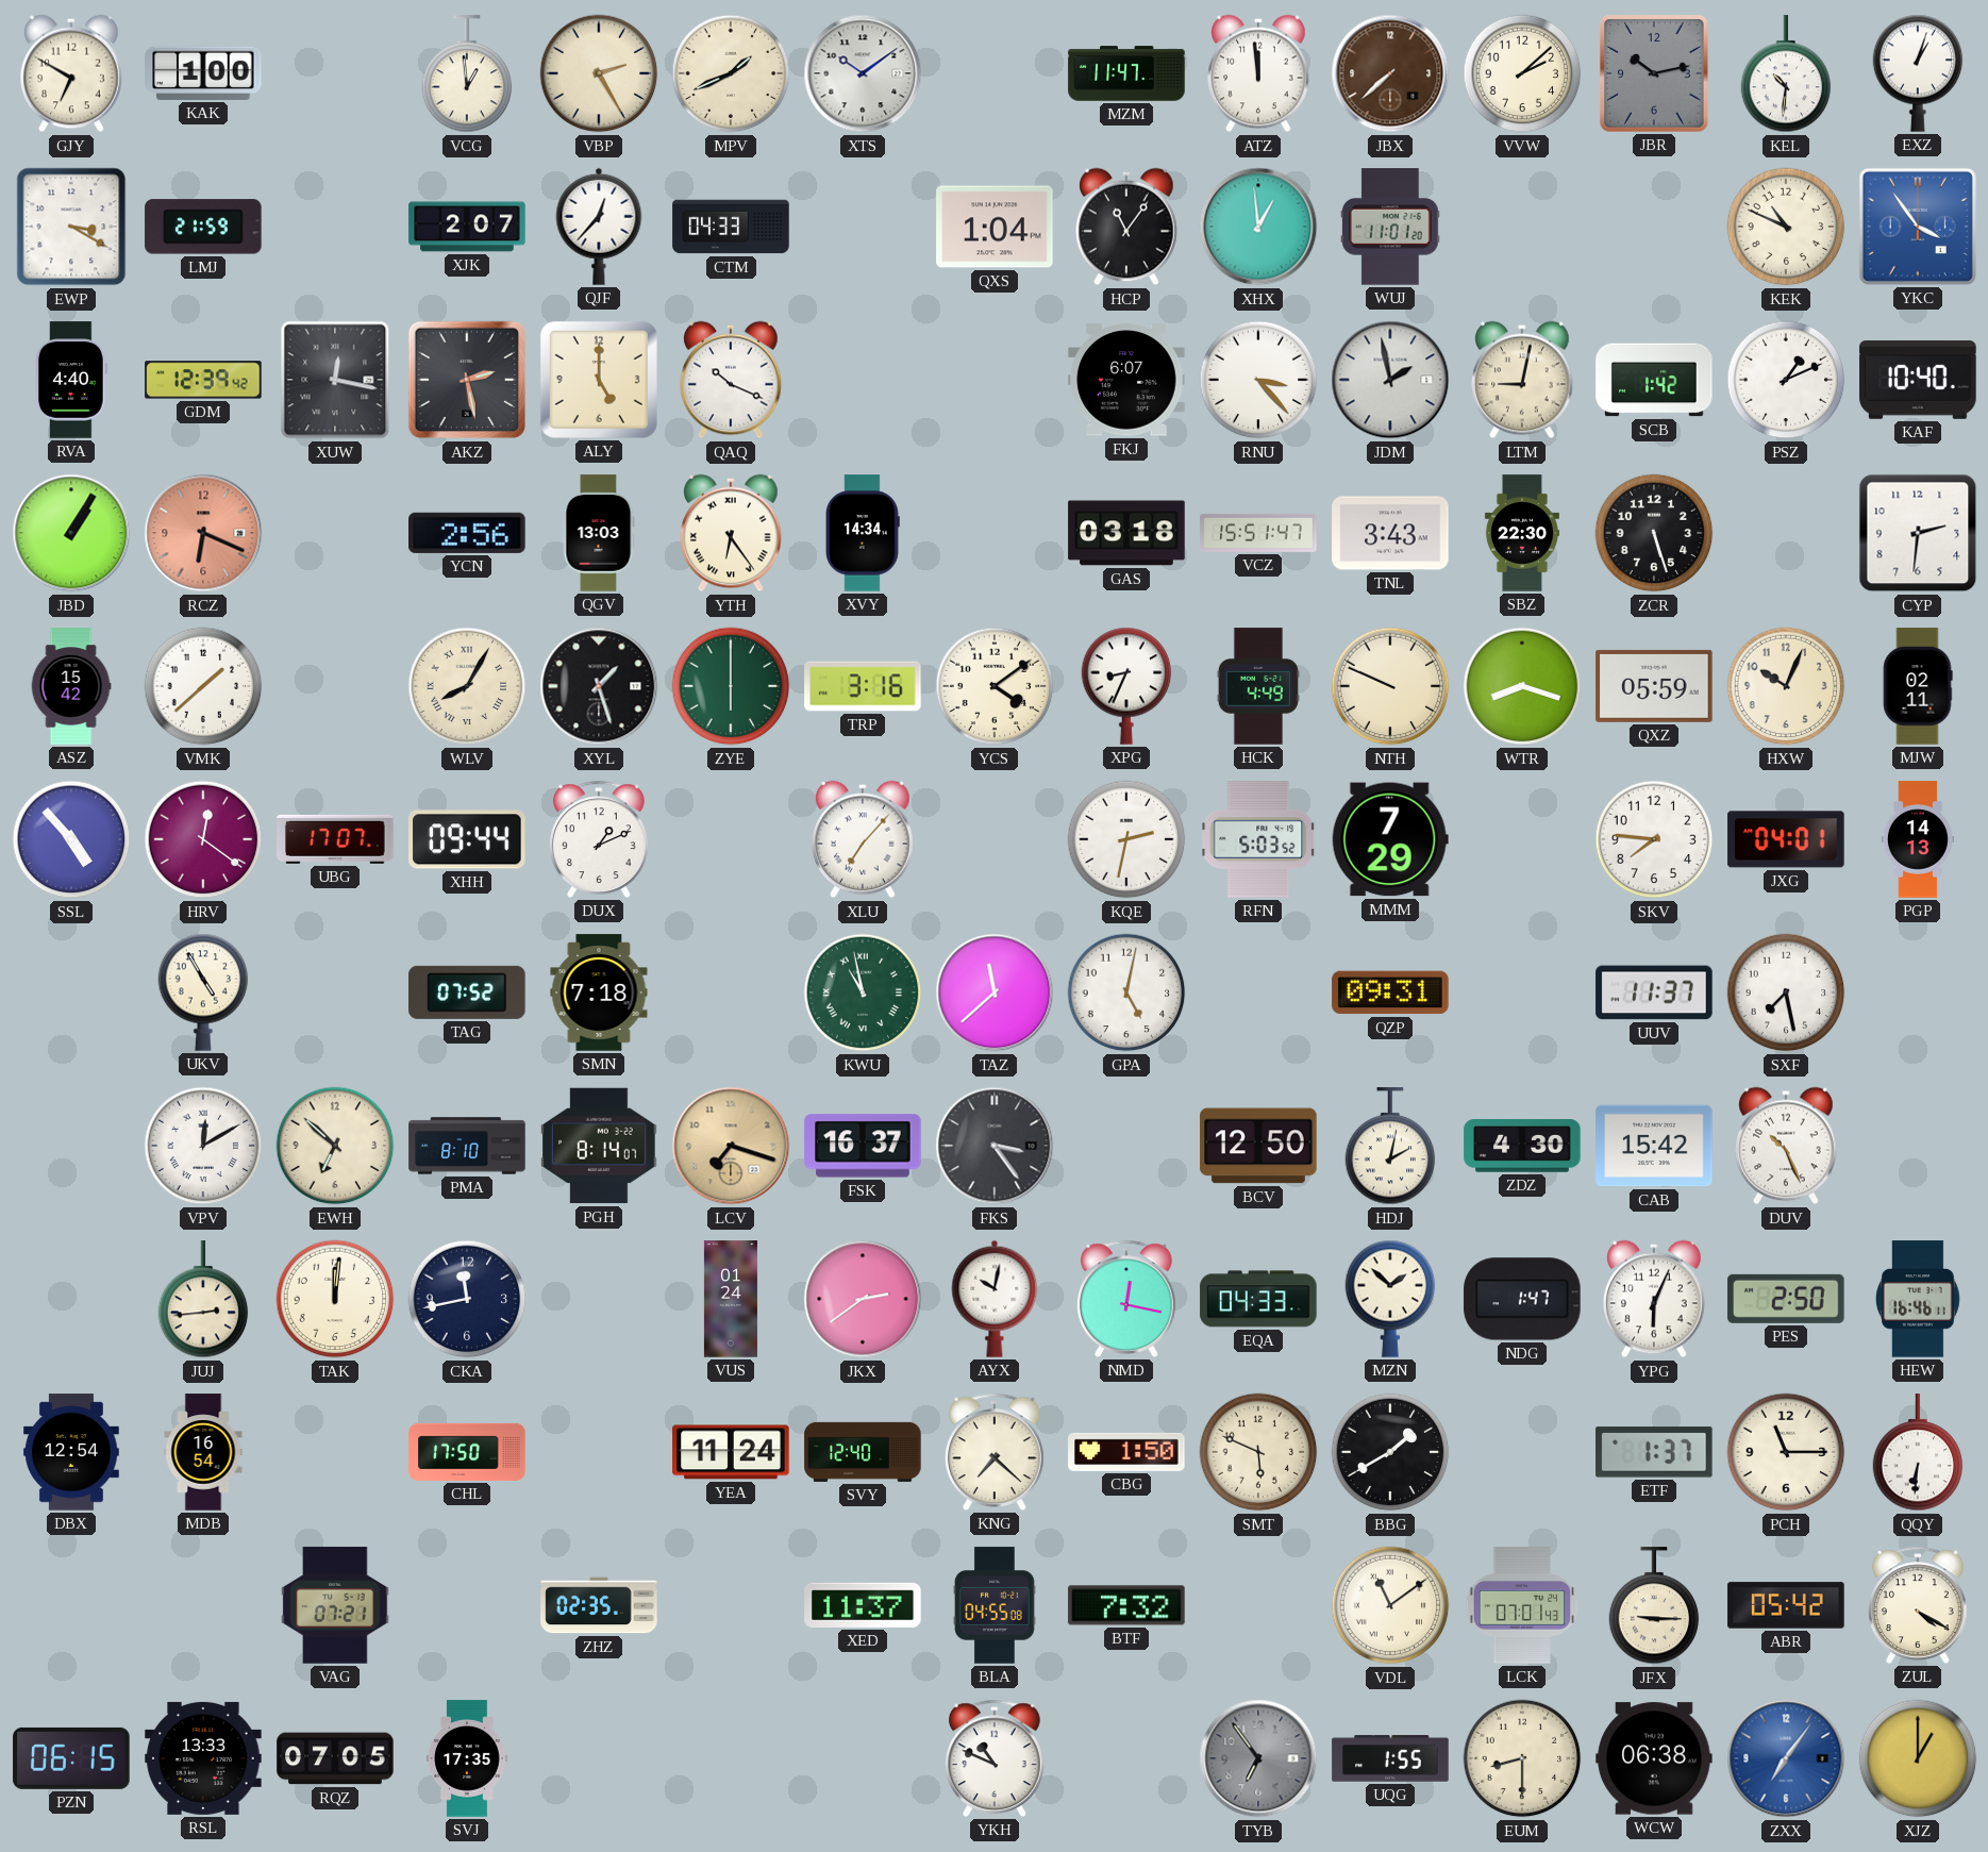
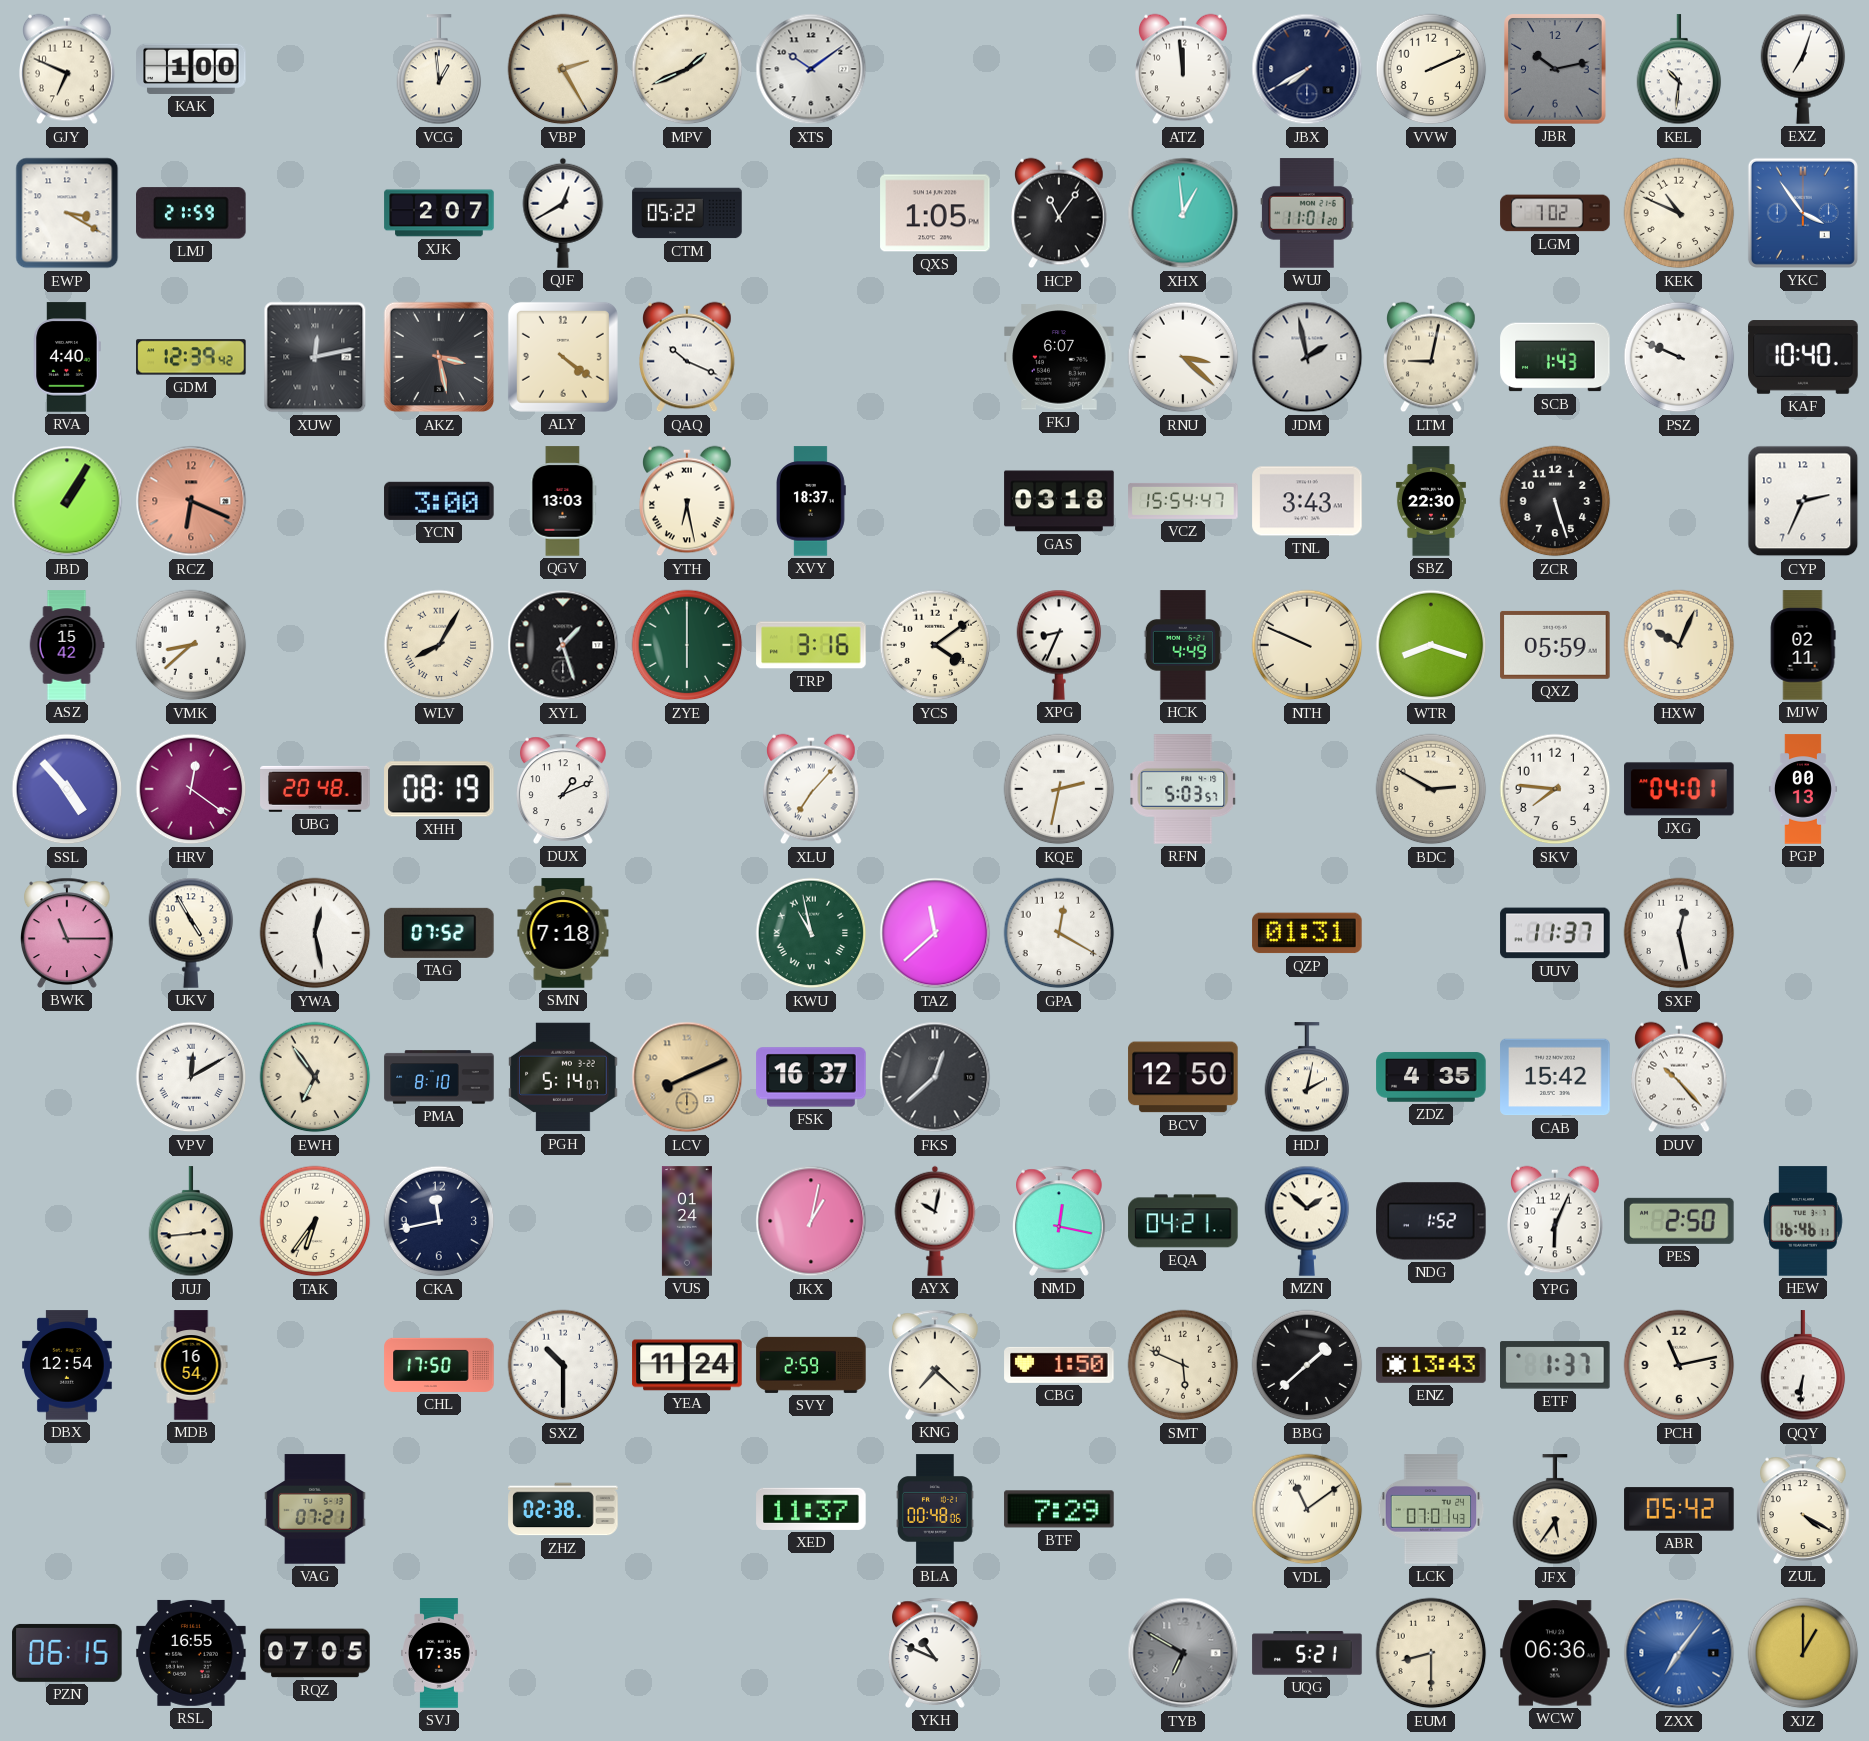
GJY: 6:50 -> 6:49
MZM: 11:47 -> none
JBX: 7:38 -> 7:40
JBX dial: brown -> navy
VVW: 2:08 -> 2:11
EXZ: 1:03 -> 7:03
QJF: 12:37 -> 12:40
CTM: 04:33 -> 05:22
QXS: 1:04 -> 1:05
LGM: none -> 7:02
XUW: 12:17 -> 12:13
AKZ: 2:28 -> 3:28
ALY: 5:00 -> 4:21
RNU: 3:23 -> 3:22
SCB: 1:42 -> 1:43
PSZ: 1:11 -> 9:49
YCN: 2:56 -> 3:00
YTH: 6:24 -> 6:28
XVY: 14:34 -> 18:37
VCZ: 15:51 -> 15:54
CYP: 2:31 -> 2:34
VMK: 1:38 -> 8:38
UBG: 17:07 -> 20:48
XHH: 09:44 -> 08:19
RFN: 5:03:52 -> 5:03:57
MMM: 7:29 -> none
BDC: none -> 2:50
PGP: 14:13 -> 00:13
BWK: none -> 11:15
YWA: none -> 12:28
GPA: 5:02 -> 12:20
QZP: 09:31 -> 01:31
SXF: 7:28 -> 12:28
EWH: 6:52 -> 6:54
PGH: 8:14 -> 5:14
LCV: 7:18 -> 8:11
FKS: 3:24 -> 12:38
ZDZ: 4:30 -> 4:35
DUV: 10:26 -> 10:23
TAK: 12:01 -> 6:36
JKX: 2:39 -> 1:02
EQA: 04:33 -> 04:21
NDG: 1:47 -> 1:52
SXZ: none -> 10:30
SVY: 12:40 -> 2:59
BBG: 1:40 -> 1:38
ENZ: none -> 13:43
PCH: 11:15 -> 11:13
ZHZ: 02:35 -> 02:38
BLA: 04:55 -> 00:48
BTF: 7:32 -> 7:29
JFX: 9:15 -> 5:36
RSL: 13:33 -> 16:55
TYB: 6:54 -> 6:50
UQG: 1:55 -> 5:21
WCW: 06:38 -> 06:36
